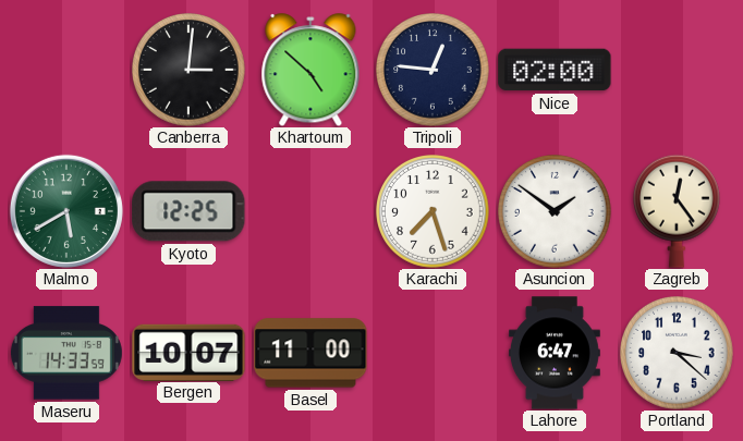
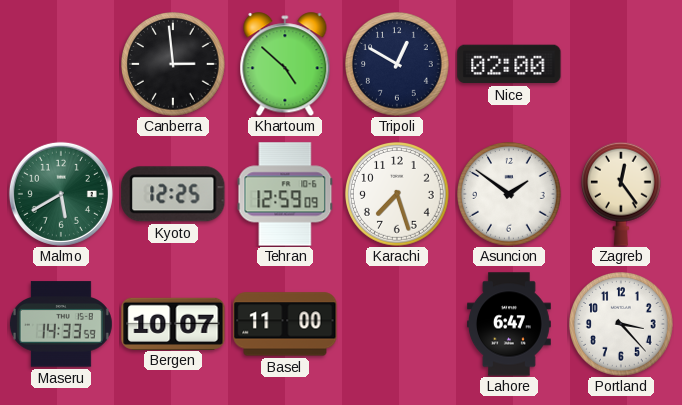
Canberra: 3:01 -> 2:59
Tripoli: 12:46 -> 12:50
Tehran: none -> 12:59
Portland: 3:22 -> 3:23
